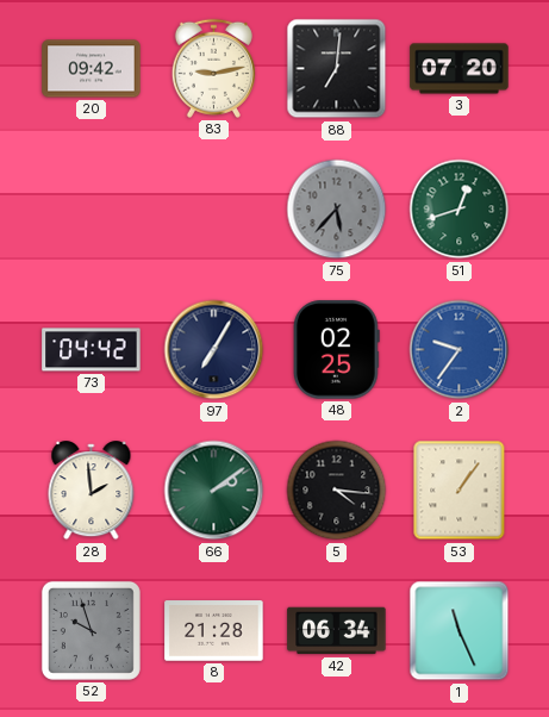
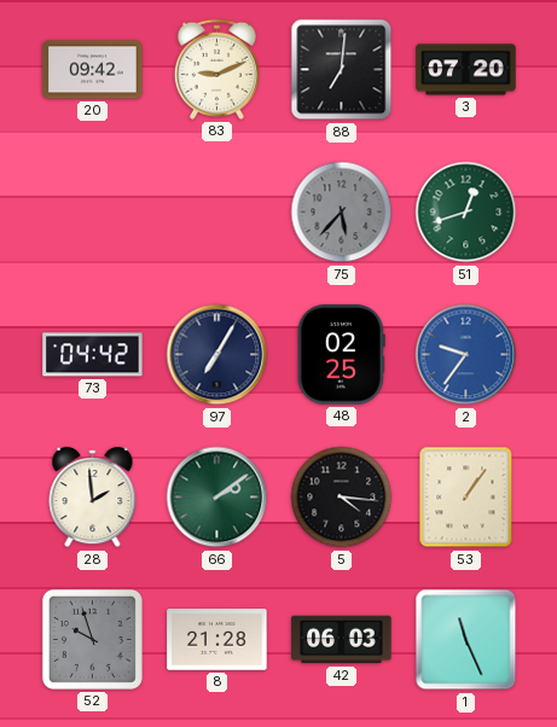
83: 9:13 -> 9:11
42: 06:34 -> 06:03
